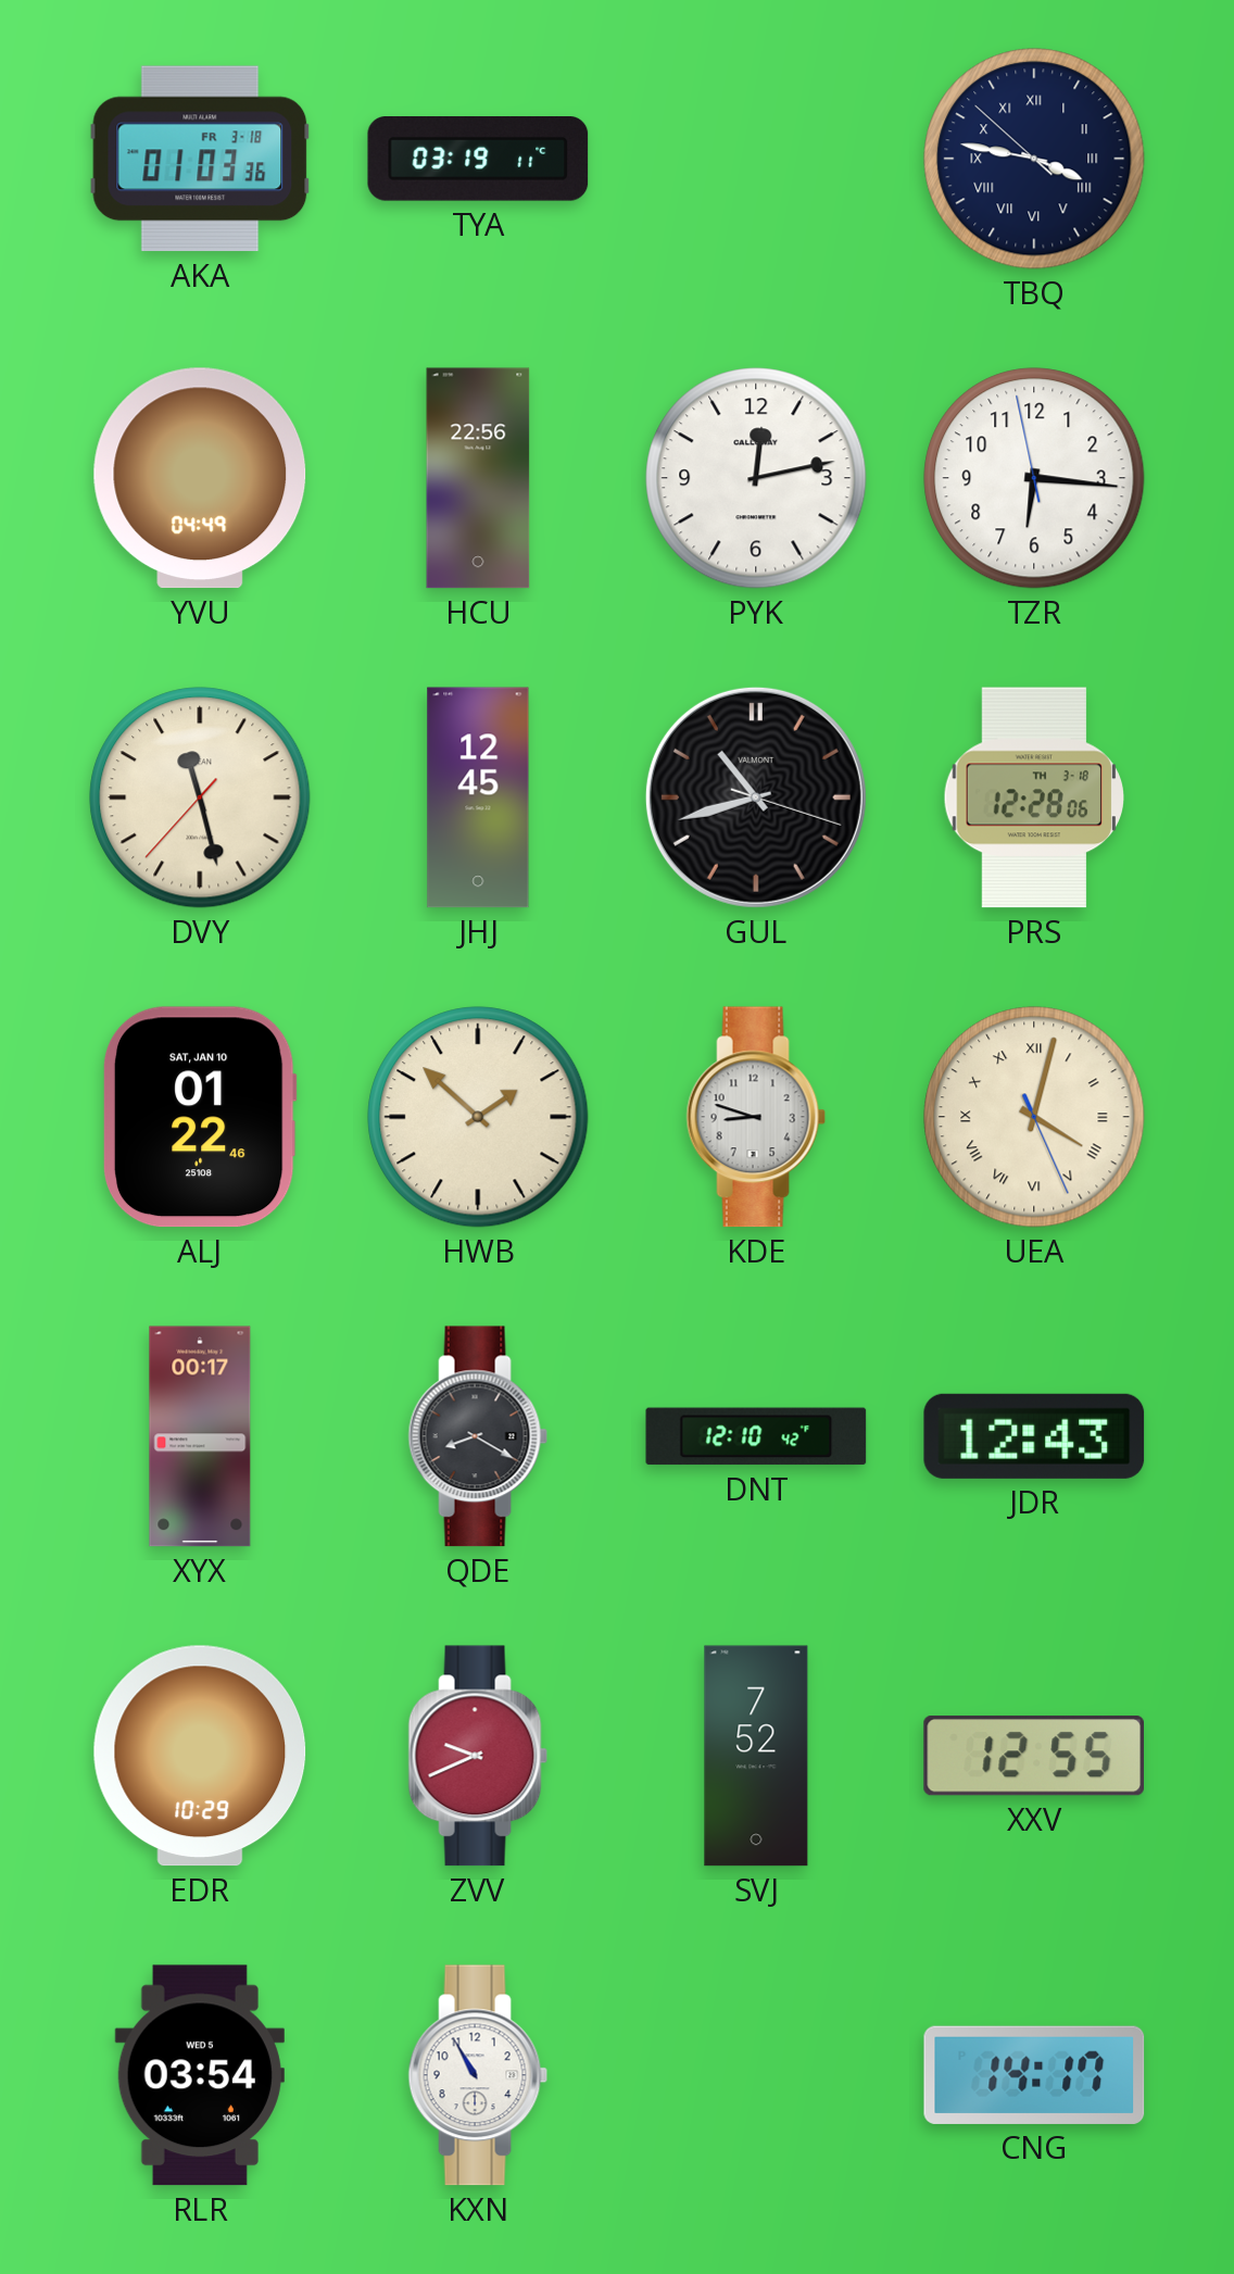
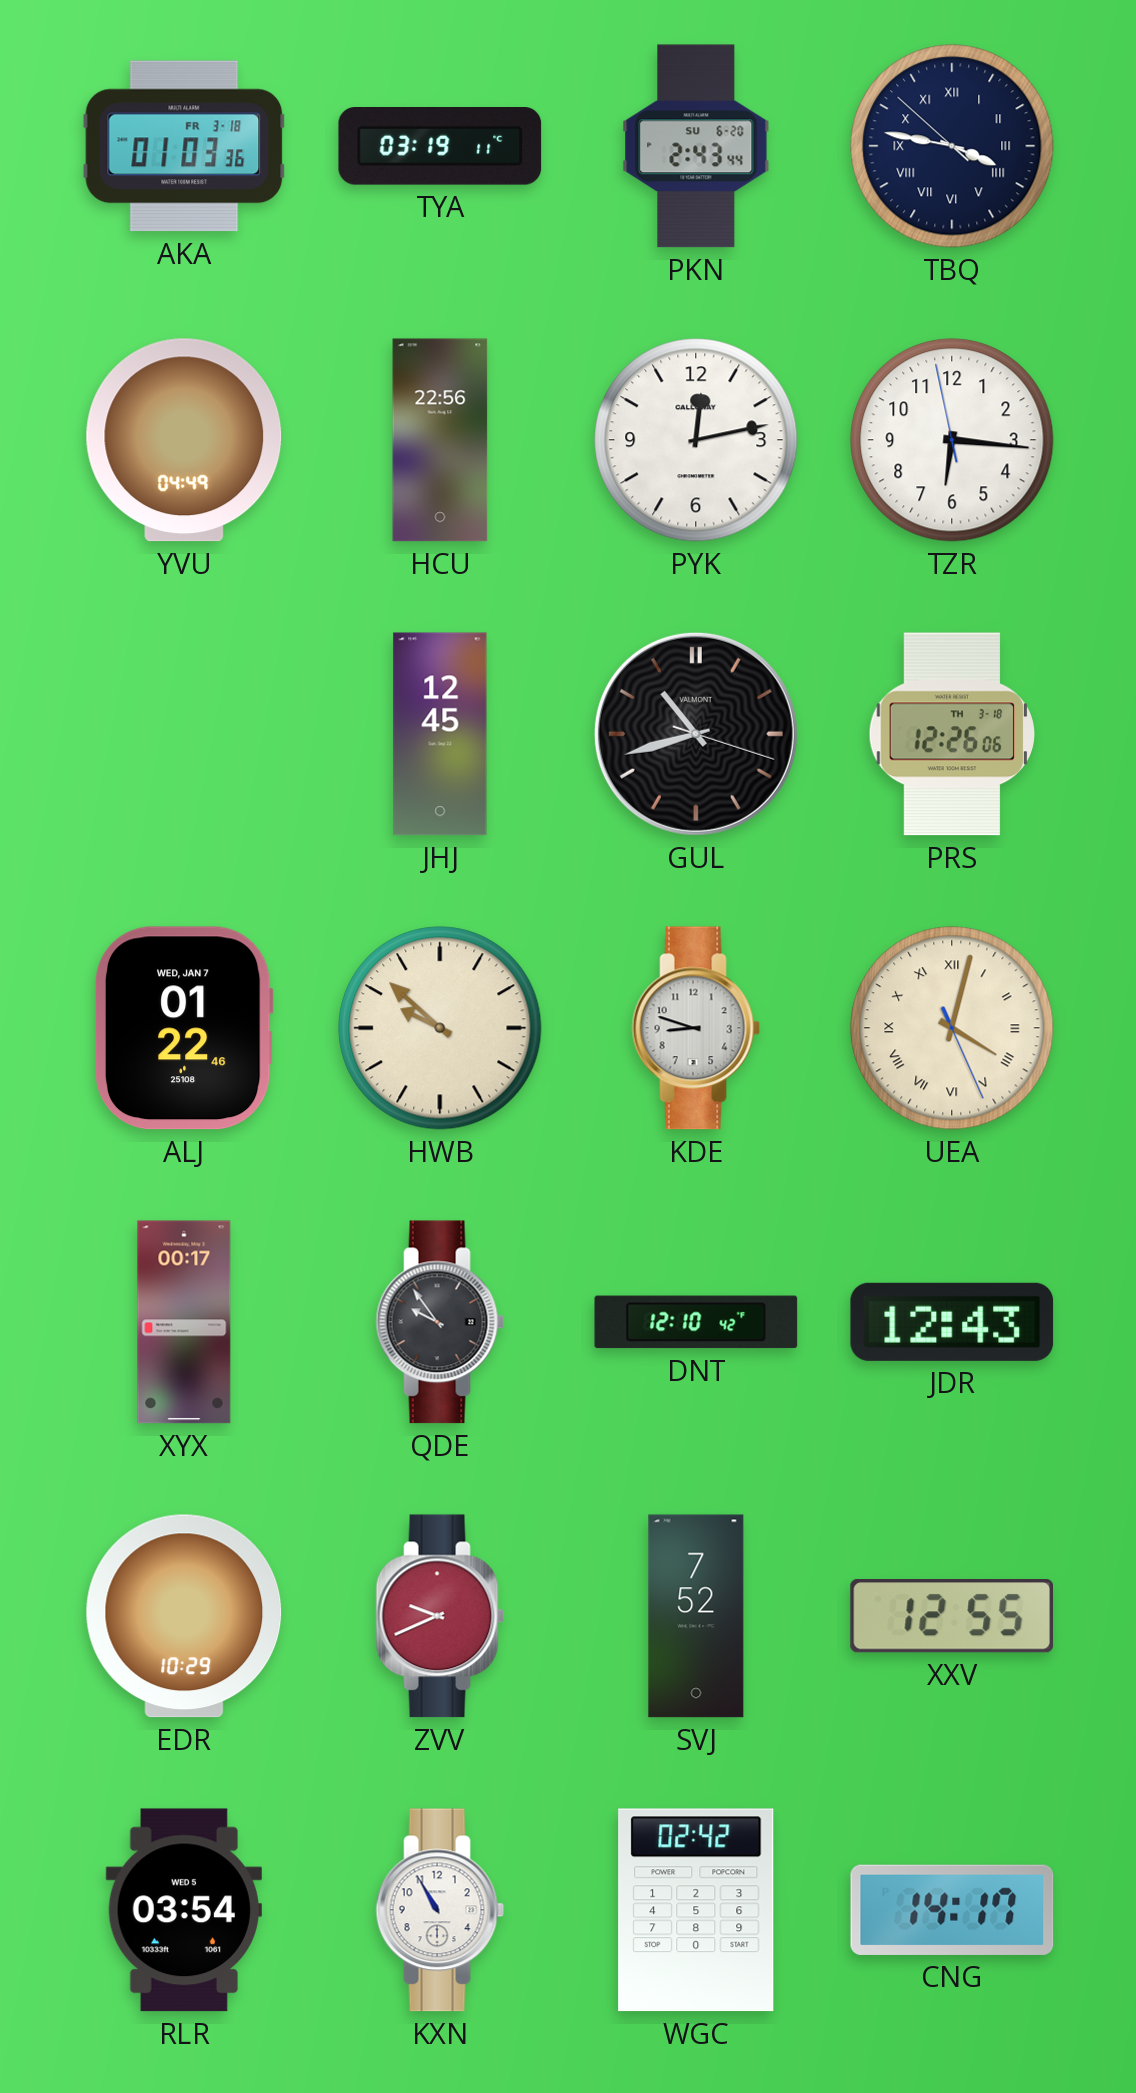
PKN: none -> 2:43
DVY: 11:27 -> none
PRS: 12:28 -> 12:26
ALJ date: SAT, JAN 10 -> WED, JAN 7
HWB: 1:52 -> 9:52
QDE: 8:20 -> 9:54
WGC: none -> 02:42
